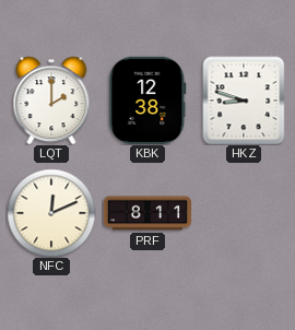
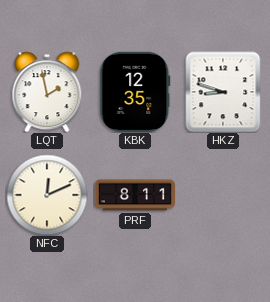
LQT: 2:00 -> 1:58
KBK: 12:38 -> 12:35
